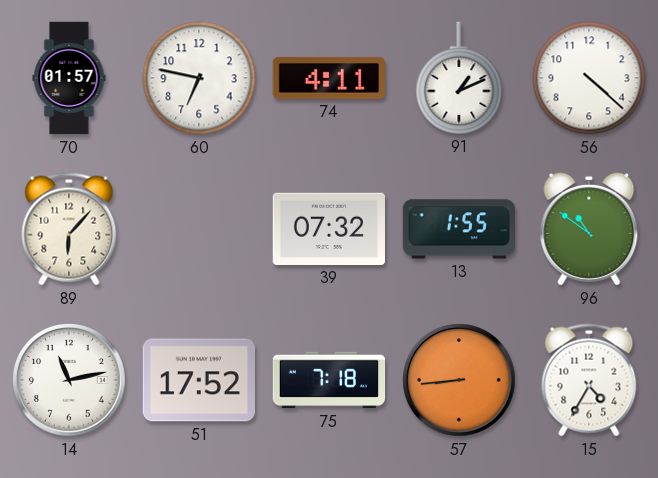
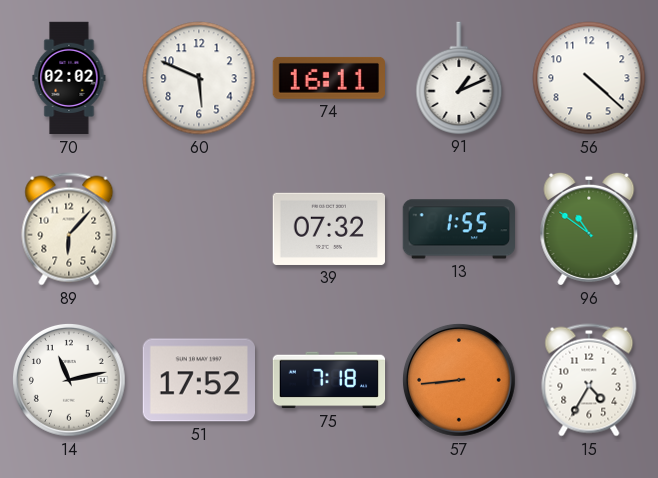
70: 01:57 -> 02:02
60: 6:47 -> 5:49
74: 4:11 -> 16:11
